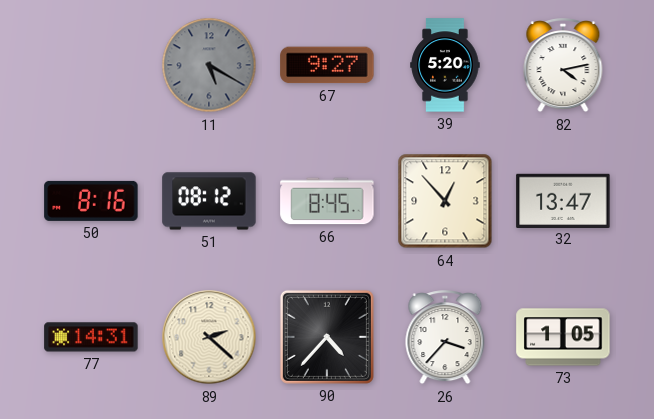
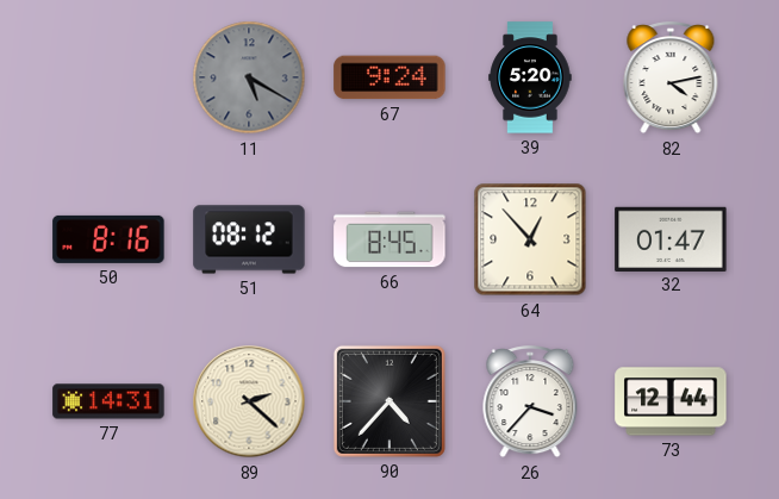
67: 9:27 -> 9:24
32: 13:47 -> 01:47
73: 1:05 -> 12:44
